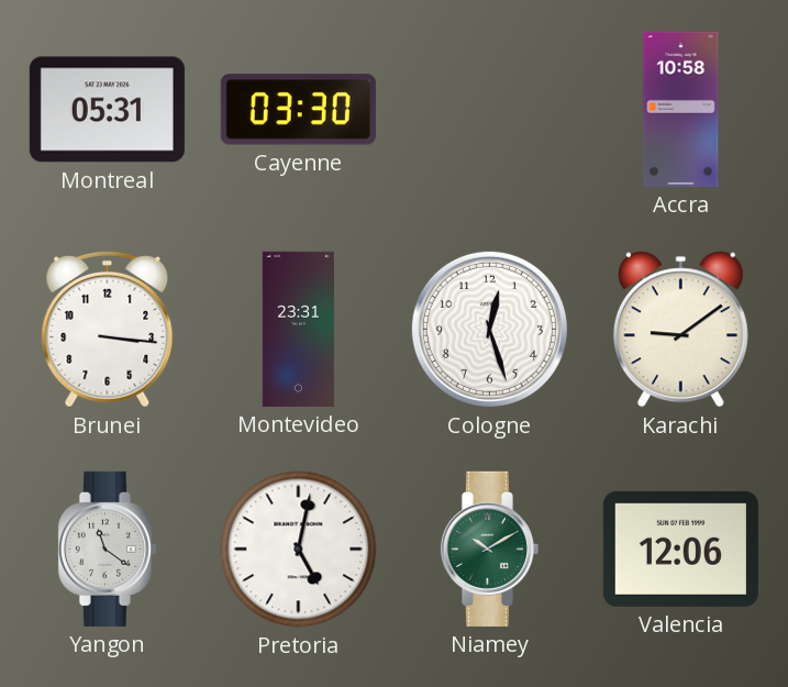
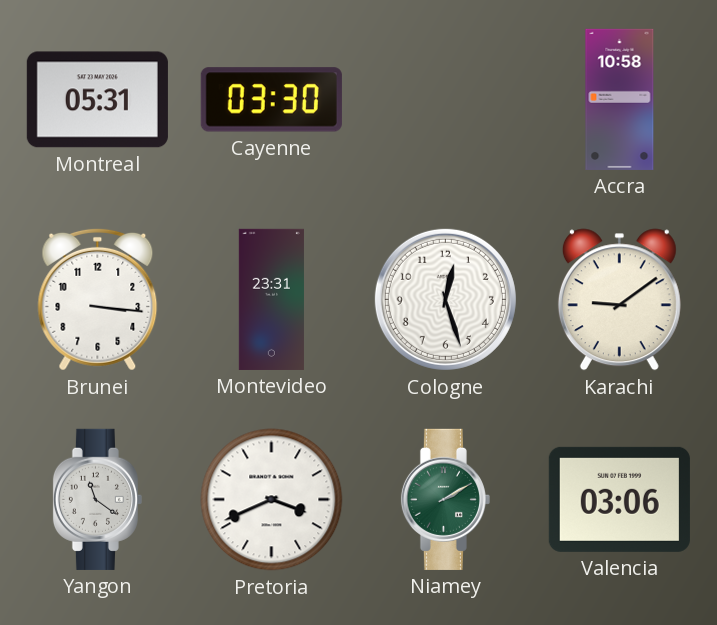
Pretoria: 5:02 -> 3:41
Niamey: 10:10 -> 2:10
Valencia: 12:06 -> 03:06
